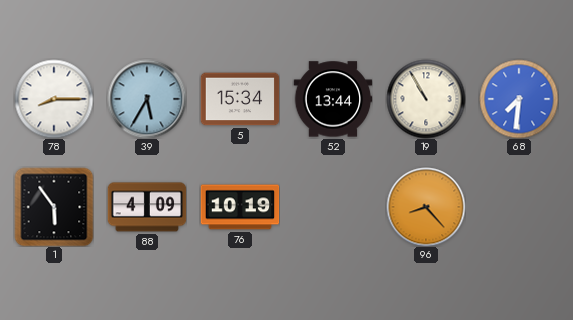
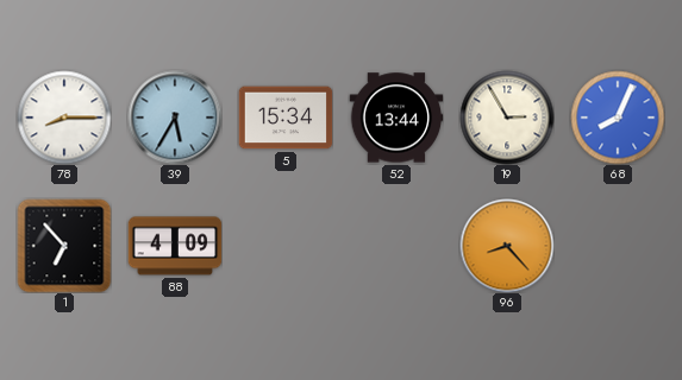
19: 10:55 -> 2:55
68: 7:31 -> 8:04
1: 5:54 -> 6:53
76: 10:19 -> none
